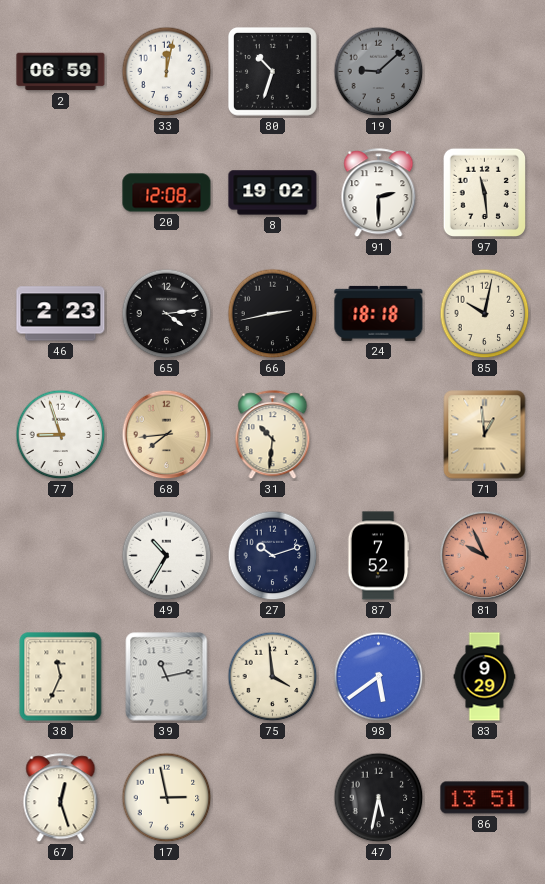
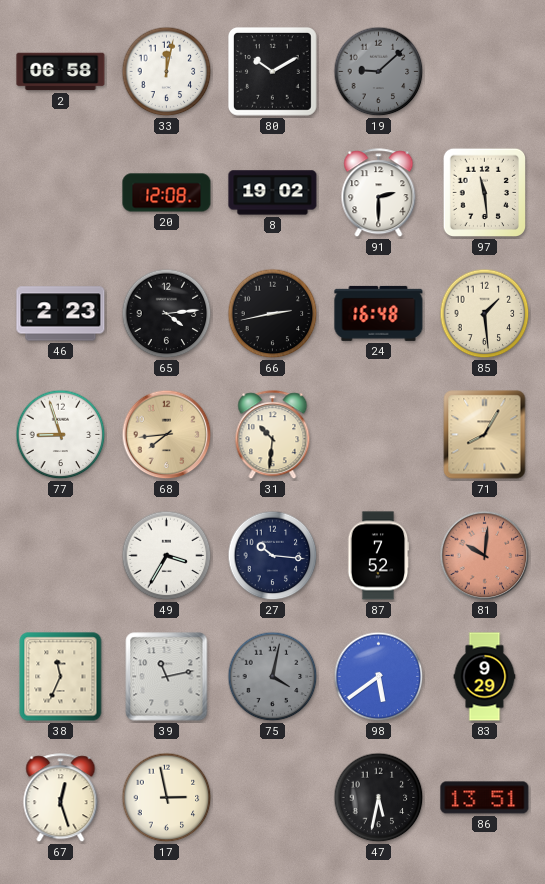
2: 06:59 -> 06:58
80: 10:33 -> 10:10
24: 18:18 -> 16:48
85: 10:02 -> 1:29
71: 12:59 -> 8:05
49: 10:35 -> 3:35
27: 10:12 -> 10:16
81: 9:56 -> 10:01
75: 3:59 -> 4:02
75 dial: cream -> grey
